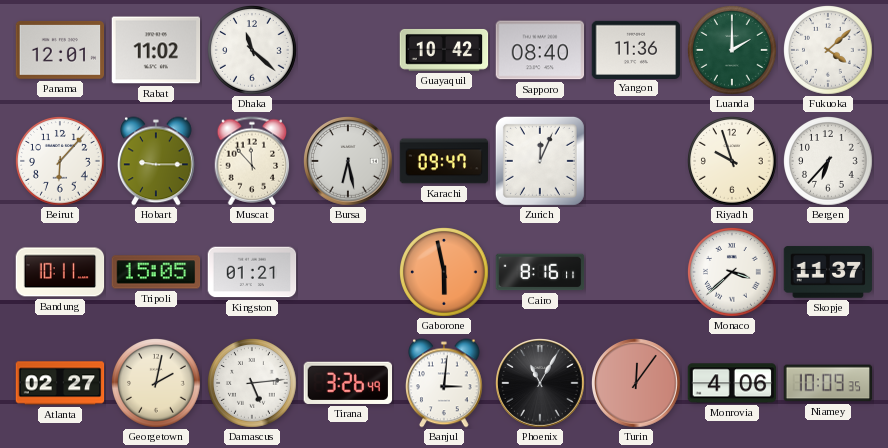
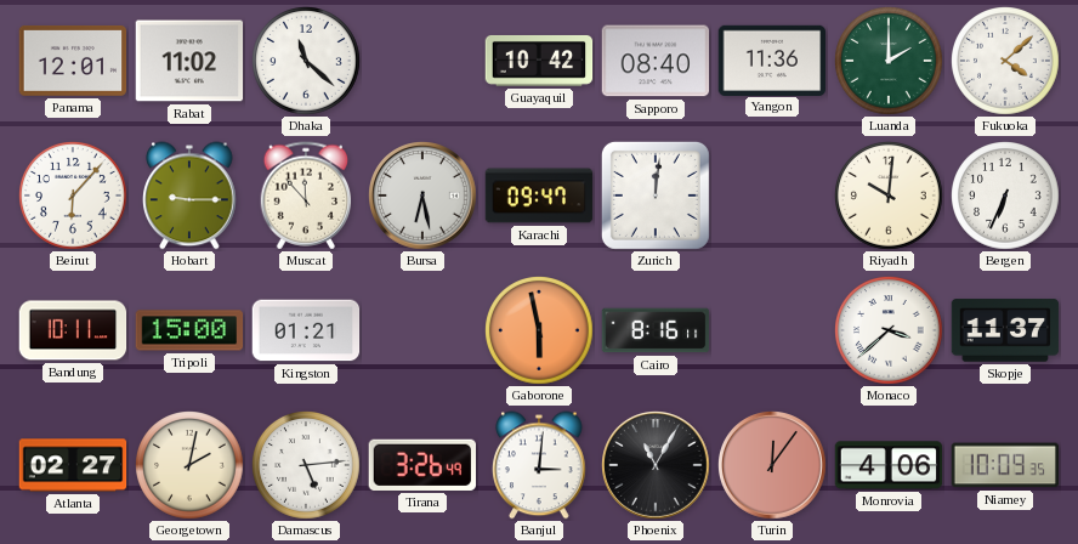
Zurich: 12:04 -> 12:01
Riyadh: 9:57 -> 10:01
Bergen: 6:37 -> 6:34
Tripoli: 15:05 -> 15:00
